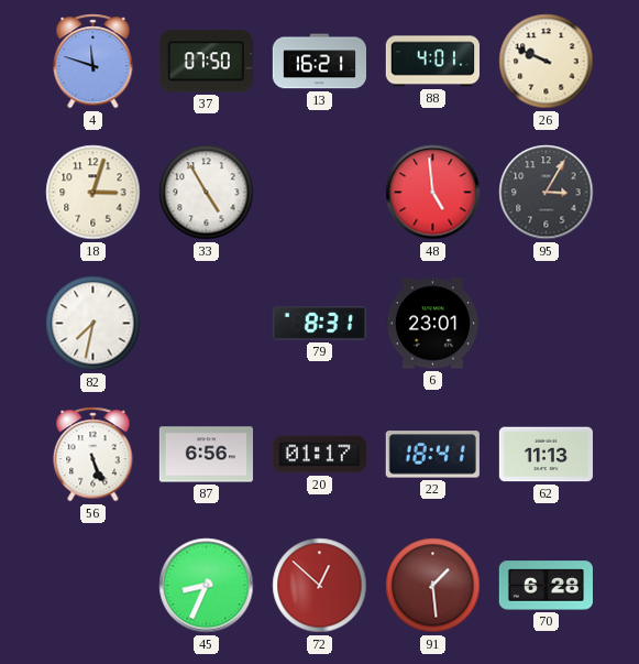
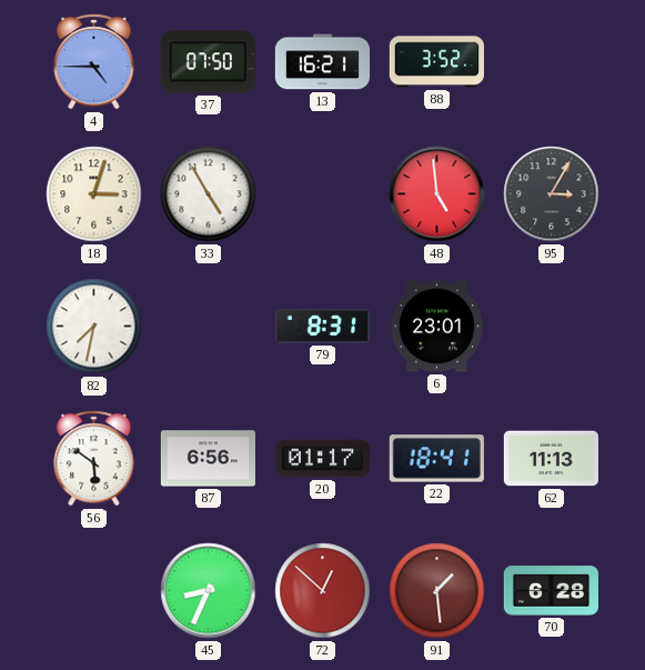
4: 11:48 -> 4:45
88: 4:01 -> 3:52
26: 9:49 -> none
56: 5:26 -> 5:51
